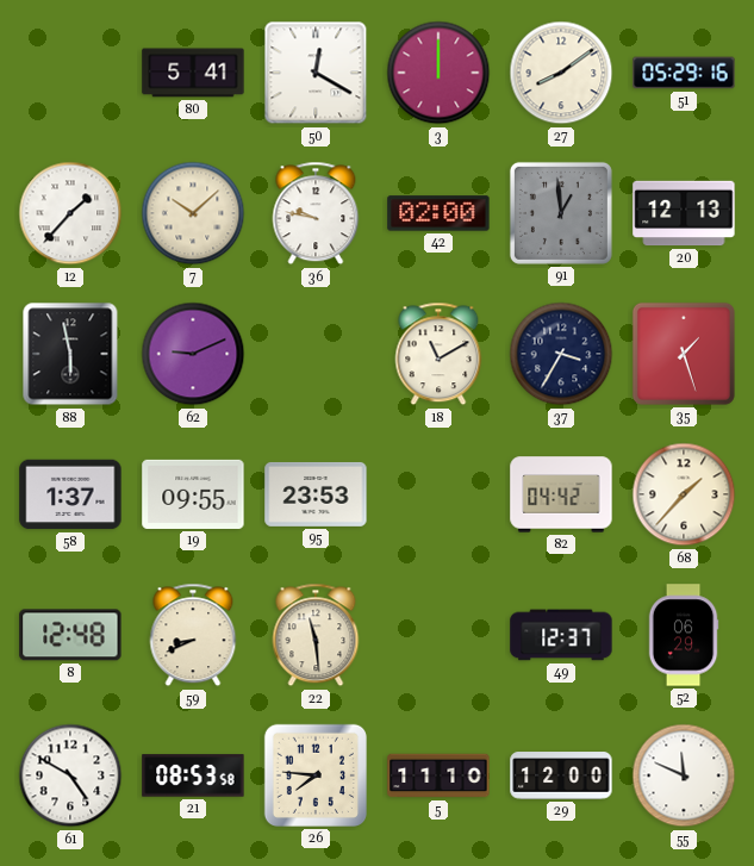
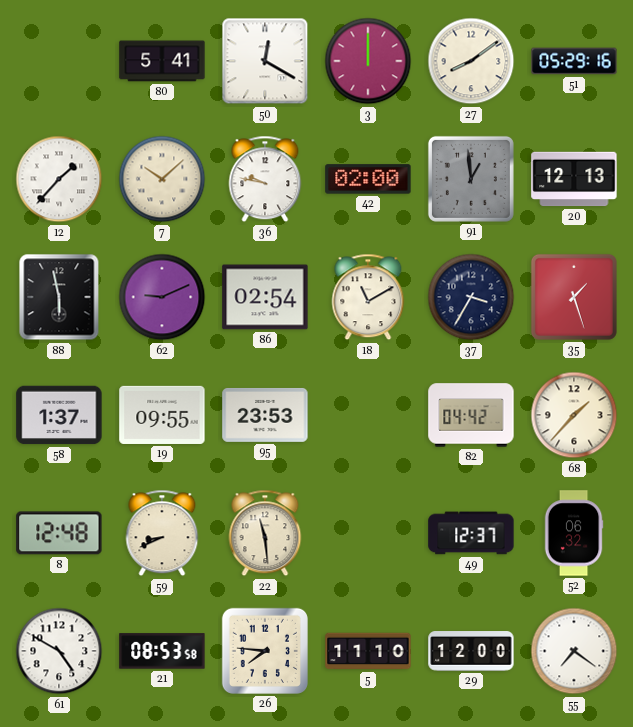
86: none -> 02:54
52: 06:29 -> 06:32
55: 11:49 -> 7:21
